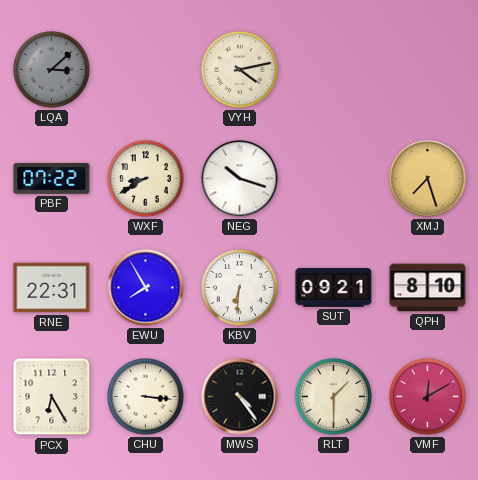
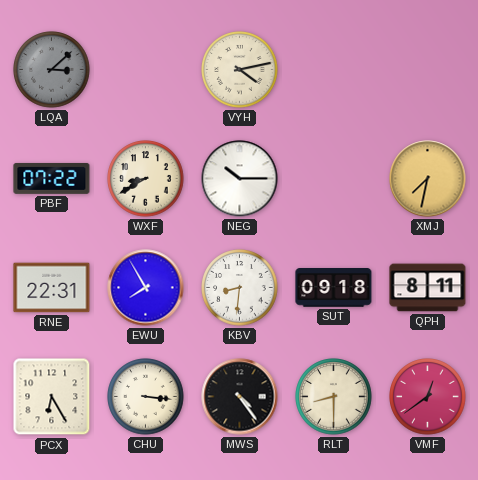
NEG: 10:18 -> 10:15
XMJ: 7:27 -> 7:32
KBV: 6:31 -> 8:31
SUT: 09:21 -> 09:18
QPH: 8:10 -> 8:11
RLT: 1:30 -> 8:30
VMF: 12:10 -> 12:39
